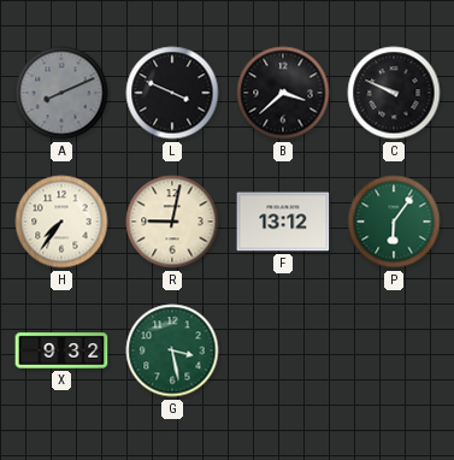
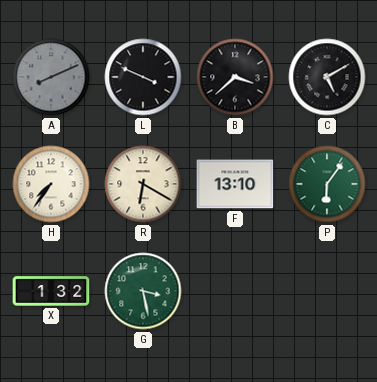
C: 9:49 -> 5:10
R: 9:02 -> 6:20
F: 13:12 -> 13:10
X: 9:32 -> 1:32
